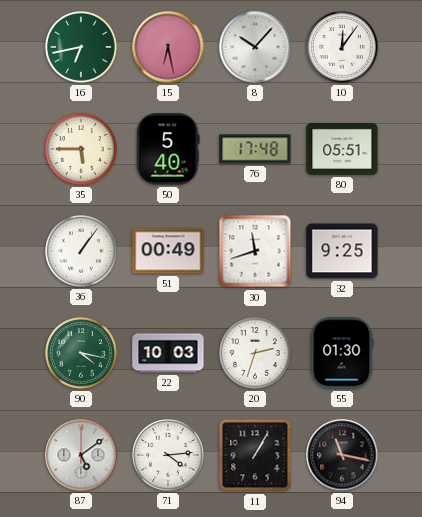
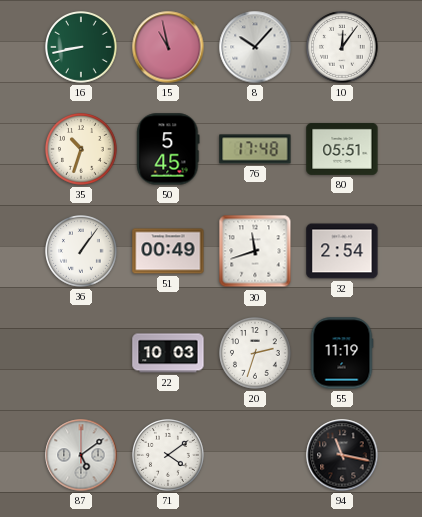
16: 6:43 -> 8:43
15: 6:28 -> 10:58
35: 5:45 -> 10:33
50: 5:40 -> 5:45
32: 9:25 -> 2:54
90: 4:17 -> none
55: 01:30 -> 11:19
71: 4:14 -> 4:09
11: 1:05 -> none
